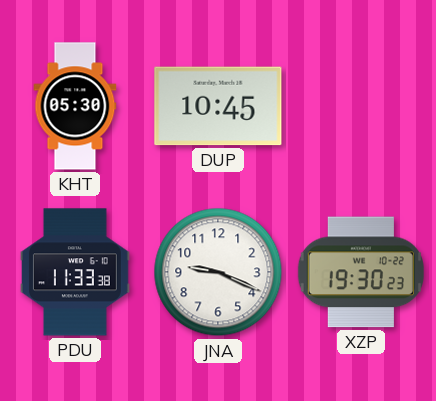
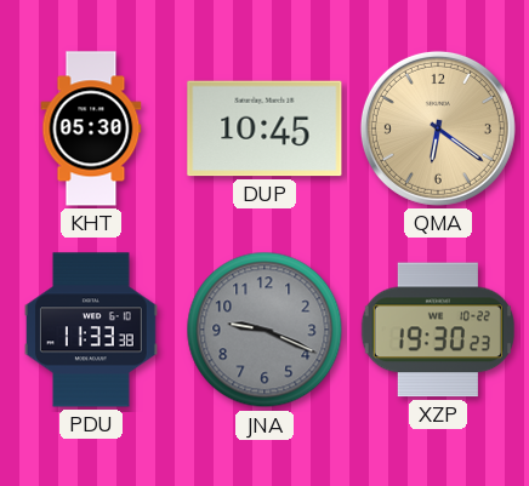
QMA: none -> 6:21
JNA dial: white -> grey
